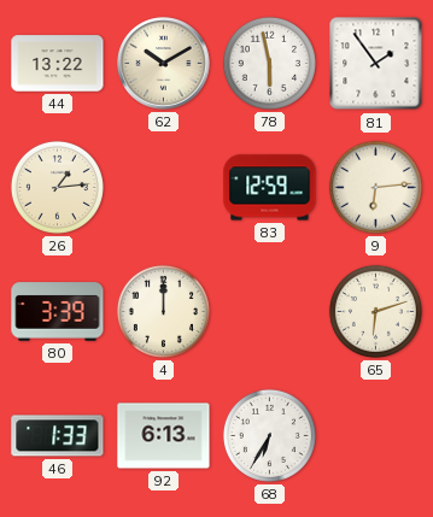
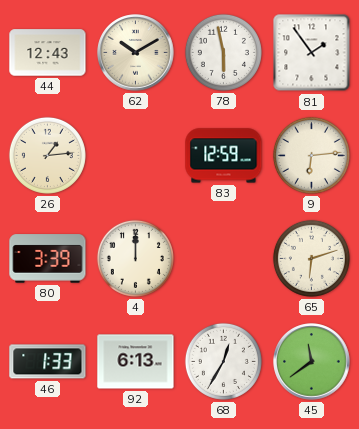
44: 13:22 -> 12:43
68: 6:35 -> 12:35
45: none -> 11:39
